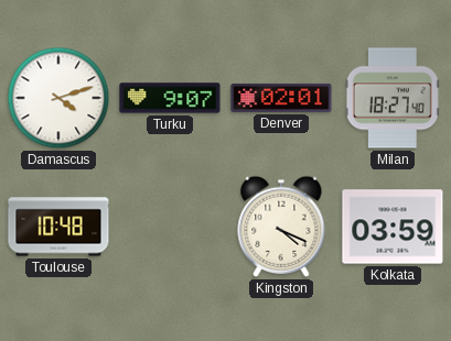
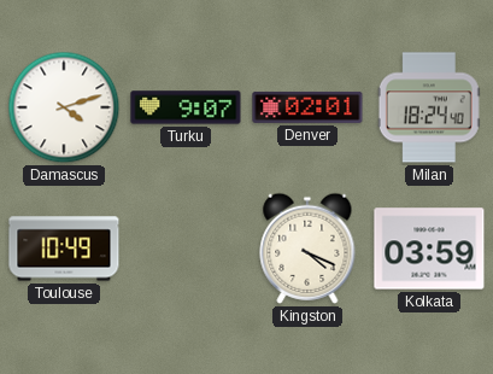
Milan: 18:27 -> 18:24
Toulouse: 10:48 -> 10:49
